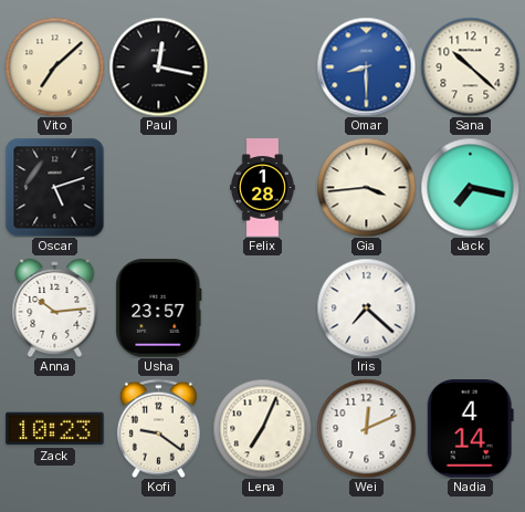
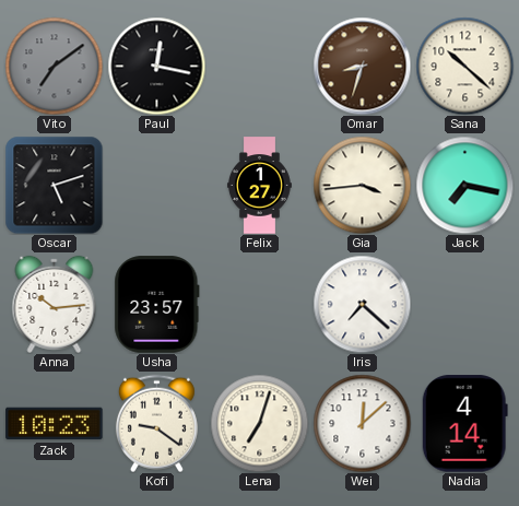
Vito: 7:08 -> 7:09
Vito dial: cream -> grey
Omar: 8:30 -> 8:33
Omar dial: blue -> brown
Felix: 1:28 -> 1:27
Lena: 7:04 -> 7:03
Wei: 12:11 -> 12:08
